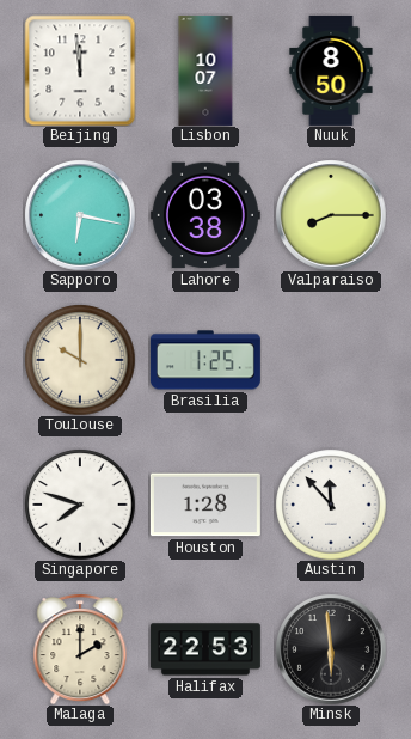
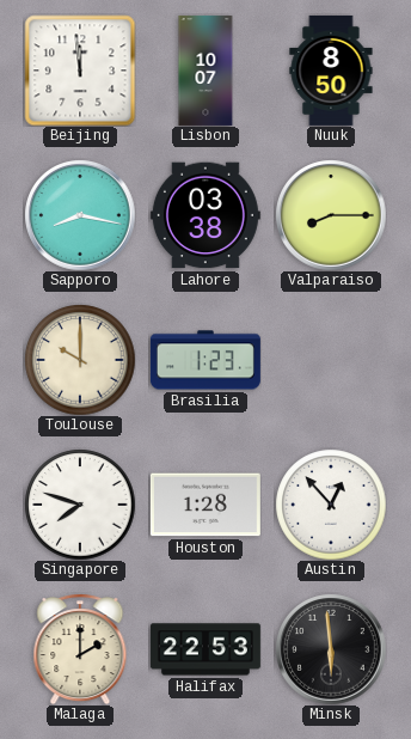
Sapporo: 6:17 -> 8:17
Brasilia: 1:25 -> 1:23
Austin: 11:53 -> 12:53
